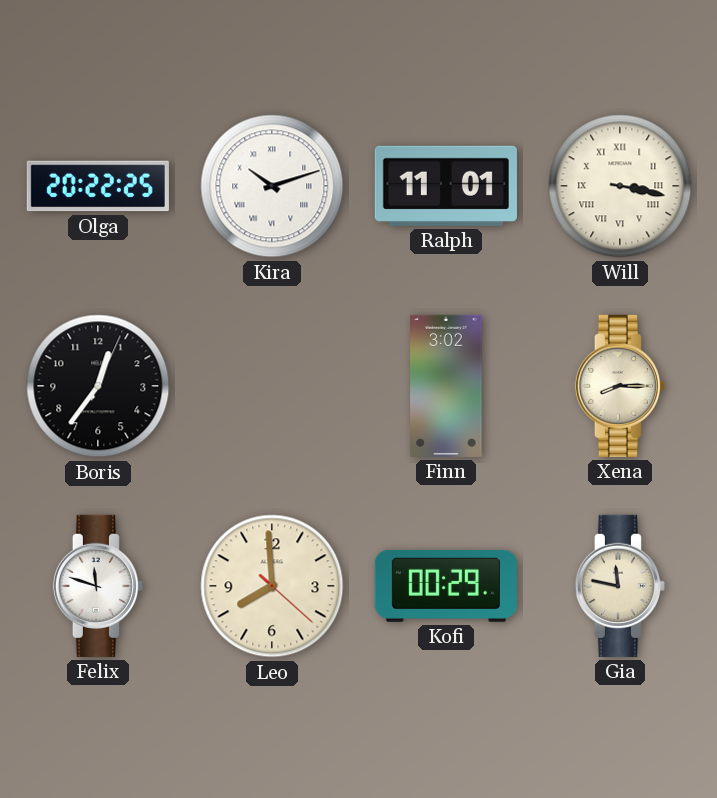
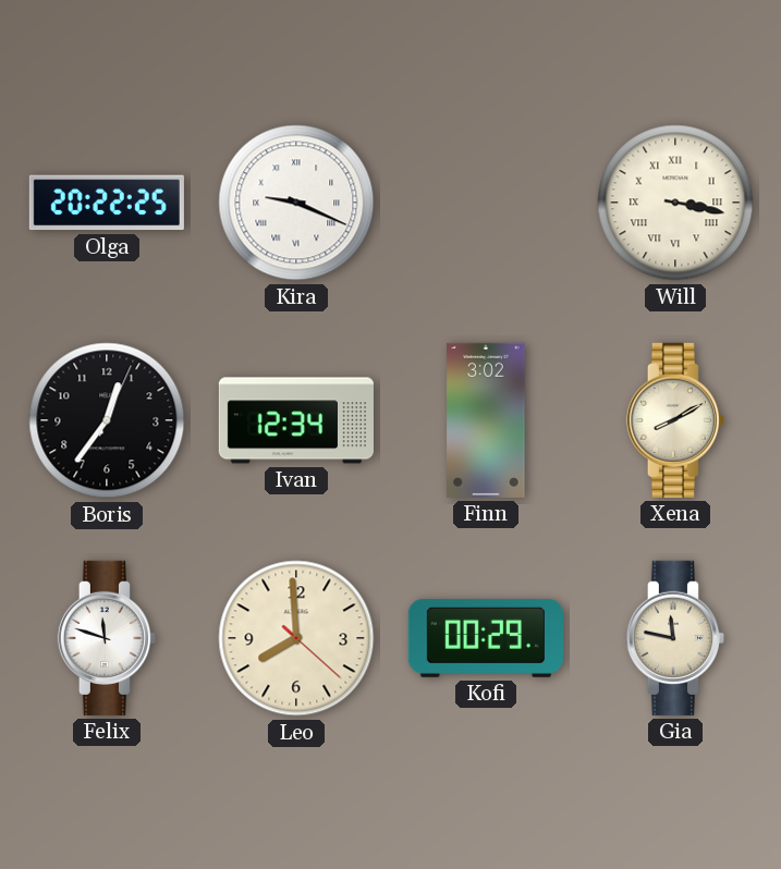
Kira: 10:12 -> 9:19
Ralph: 11:01 -> none
Ivan: none -> 12:34
Xena: 8:15 -> 8:10
